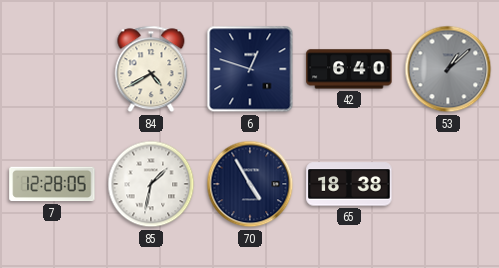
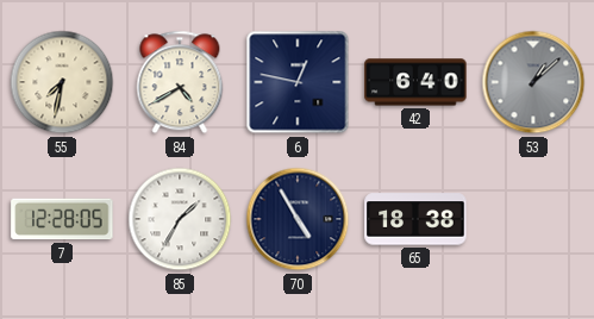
55: none -> 7:32
6: 12:48 -> 12:47
85: 1:32 -> 1:35
